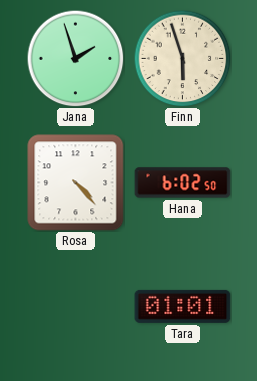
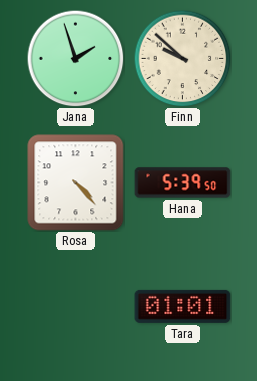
Finn: 5:57 -> 9:52
Hana: 6:02 -> 5:39
